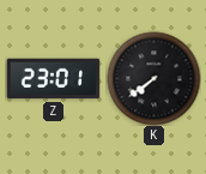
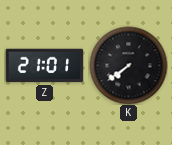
Z: 23:01 -> 21:01
